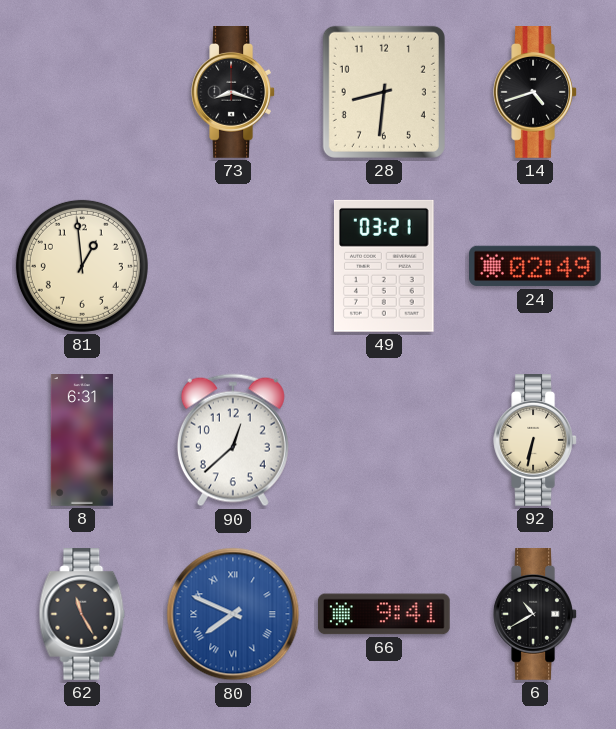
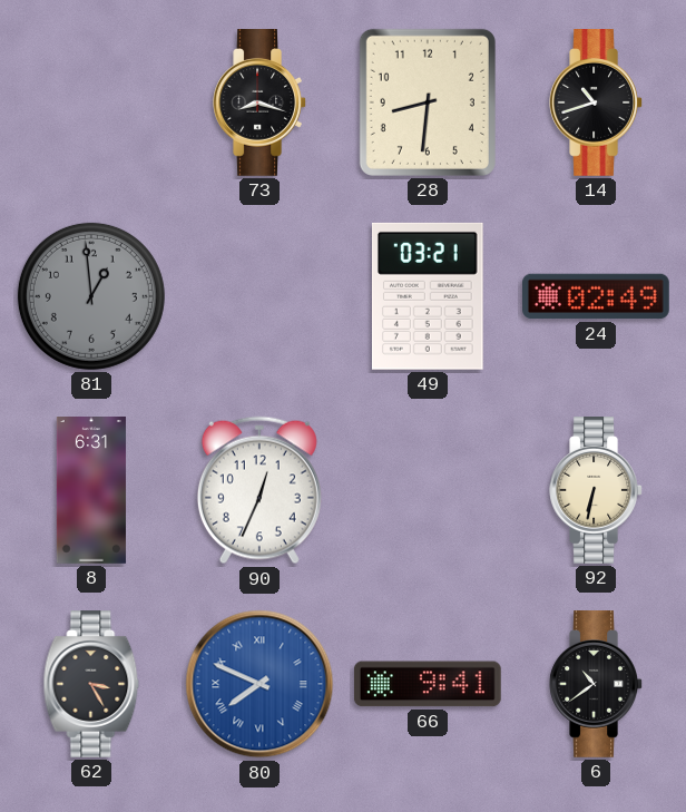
14: 4:42 -> 10:42
81 dial: cream -> grey
90: 12:38 -> 12:34
62: 11:25 -> 3:25
6: 10:40 -> 10:39
